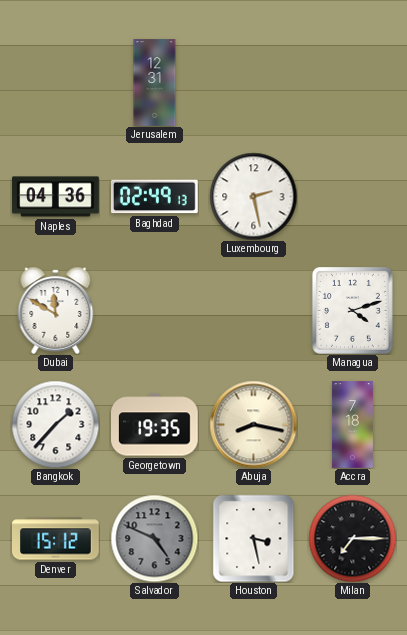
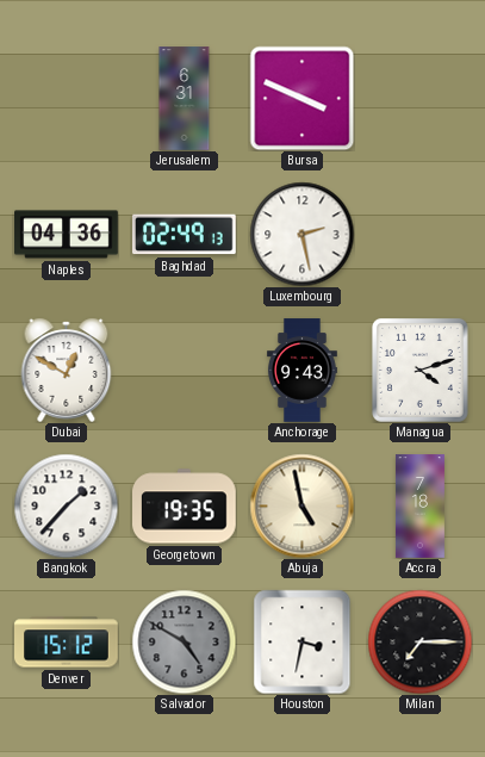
Jerusalem: 12:31 -> 6:31
Bursa: none -> 3:49
Dubai: 11:50 -> 12:50
Anchorage: none -> 9:43
Abuja: 8:17 -> 4:58
Salvador: 4:49 -> 4:50
Houston: 3:28 -> 3:32
